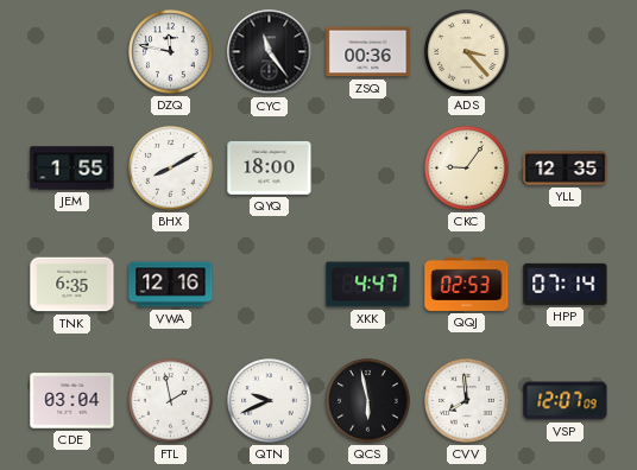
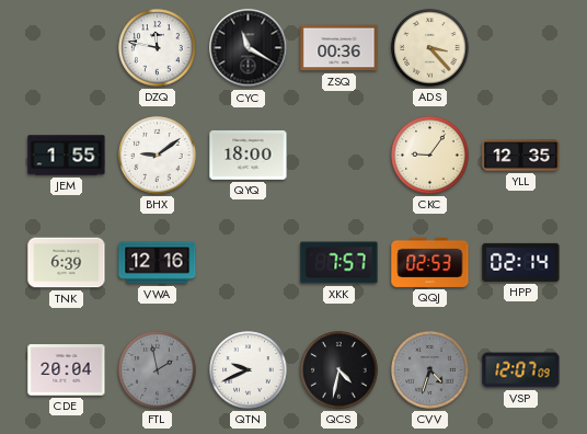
CYC: 11:24 -> 11:20
BHX: 8:10 -> 9:09
TNK: 6:35 -> 6:39
XKK: 4:47 -> 7:57
HPP: 07:14 -> 02:14
CDE: 03:04 -> 20:04
FTL dial: white -> grey
QCS: 5:58 -> 4:32
CVV: 7:59 -> 4:33
CVV dial: white -> grey
